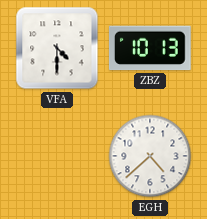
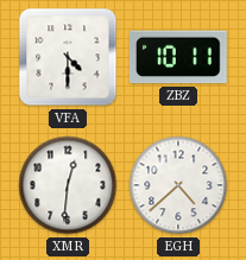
ZBZ: 10:13 -> 10:11
XMR: none -> 12:31
